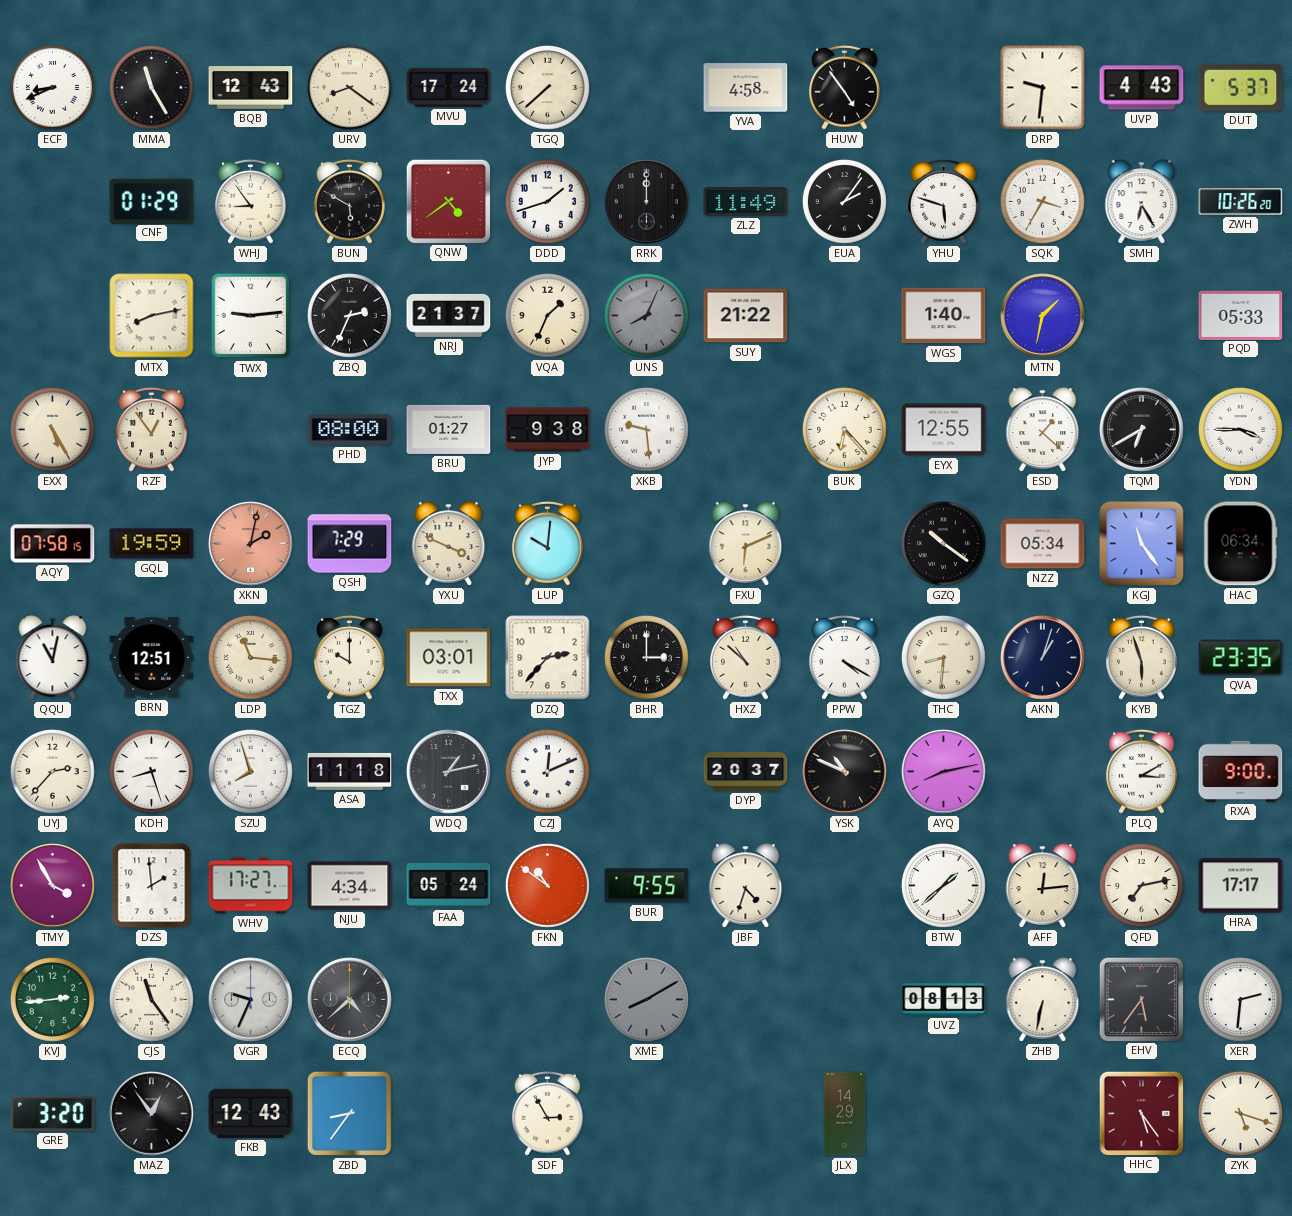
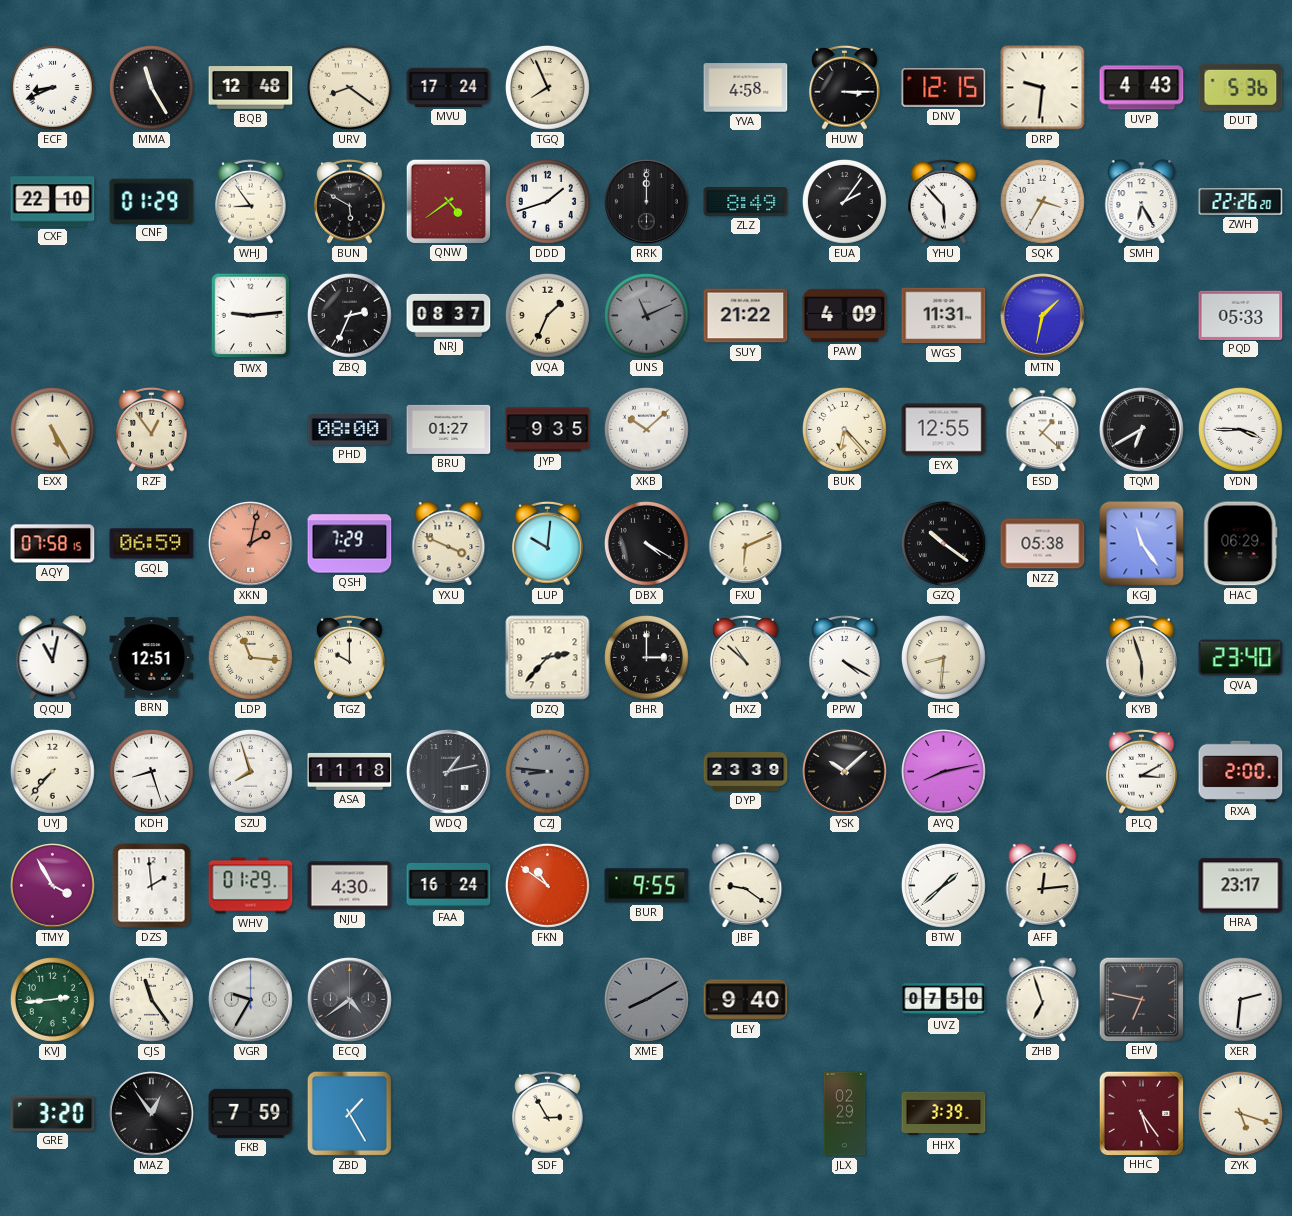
BQB: 12:43 -> 12:48
TGQ: 7:38 -> 7:56
HUW: 4:54 -> 3:15
DNV: none -> 12:15
DUT: 5:37 -> 5:36
CXF: none -> 22:10
ZLZ: 11:49 -> 8:49
YHU: 5:48 -> 5:53
ZWH: 10:26 -> 22:26
MTX: 8:13 -> none
NRJ: 21:37 -> 08:37
UNS: 8:04 -> 11:11
PAW: none -> 4:09
WGS: 1:40 -> 11:31
JYP: 9:38 -> 9:35
XKB: 9:29 -> 10:08
GQL: 19:59 -> 06:59
DBX: none -> 4:20
NZZ: 05:34 -> 05:38
HAC: 06:34 -> 06:29
TXX: 03:01 -> none
AKN: 1:03 -> none
QVA: 23:35 -> 23:40
UYJ: 2:37 -> 7:37
CZJ: 12:11 -> 8:46
CZJ dial: white -> grey
DYP: 20:37 -> 23:39
YSK: 10:49 -> 10:08
RXA: 9:00 -> 2:00
WHV: 17:27 -> 01:29
NJU: 4:34 -> 4:30
FAA: 05:24 -> 16:24
JBF: 4:33 -> 9:21
QFD: 7:13 -> none
HRA: 17:17 -> 23:17
VGR: 9:34 -> 9:35
ECQ: 4:38 -> 4:39
LEY: none -> 9:40
UVZ: 08:13 -> 07:50
ZHB: 6:32 -> 6:57
EHV: 5:36 -> 6:47
FKB: 12:43 -> 7:59
ZBD: 8:36 -> 1:25
JLX: 14:29 -> 02:29
HHX: none -> 3:39
